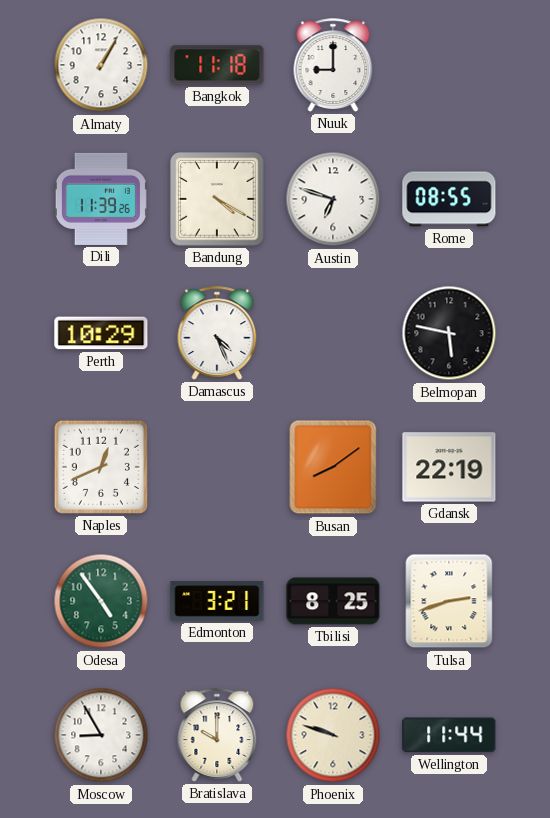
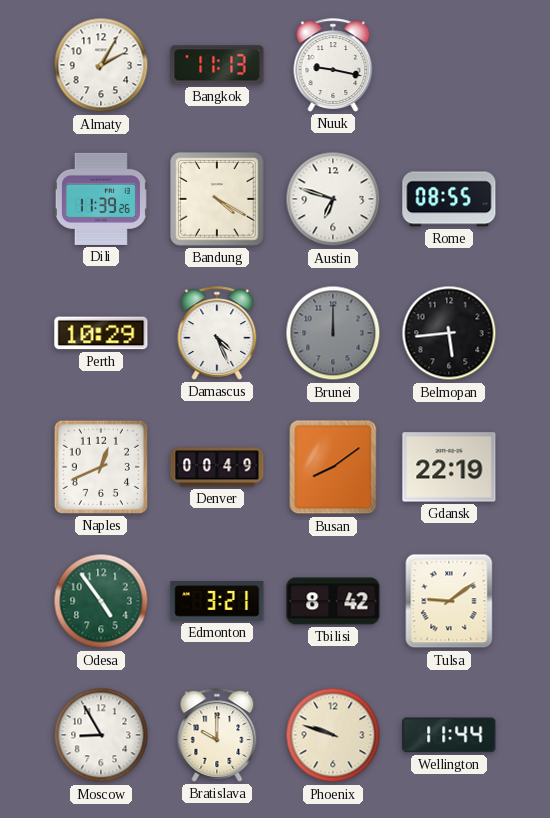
Almaty: 1:05 -> 2:05
Bangkok: 11:18 -> 11:13
Nuuk: 9:00 -> 9:17
Brunei: none -> 12:00
Belmopan: 5:47 -> 5:44
Denver: none -> 00:49
Tbilisi: 8:25 -> 8:42
Tulsa: 2:42 -> 9:09
